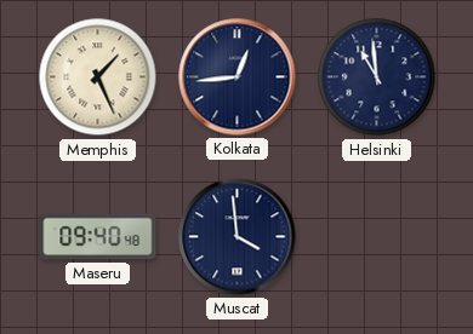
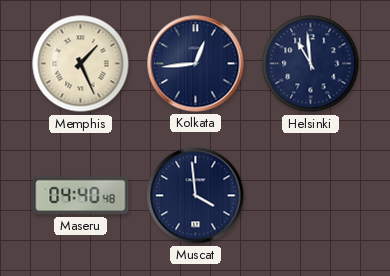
Maseru: 09:40 -> 04:40
